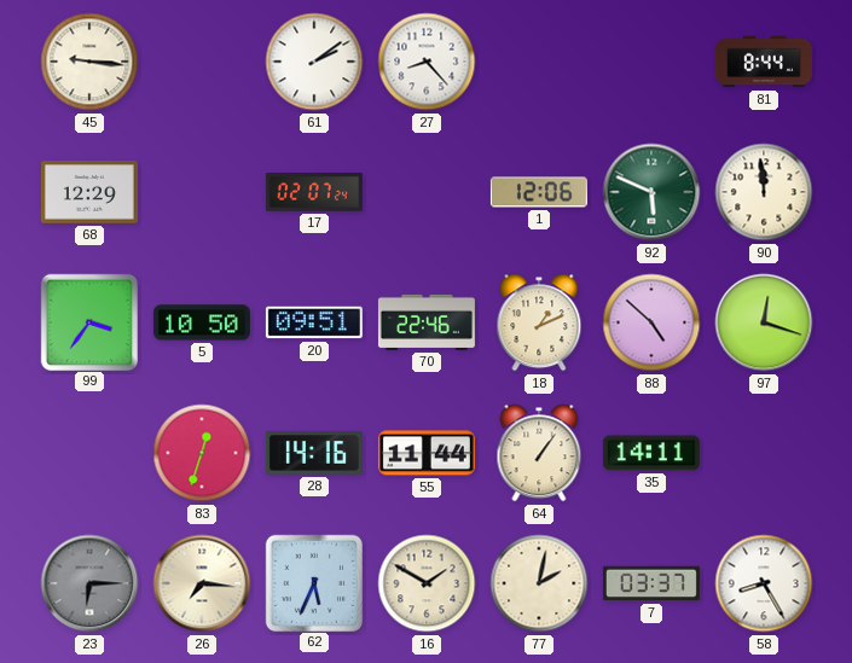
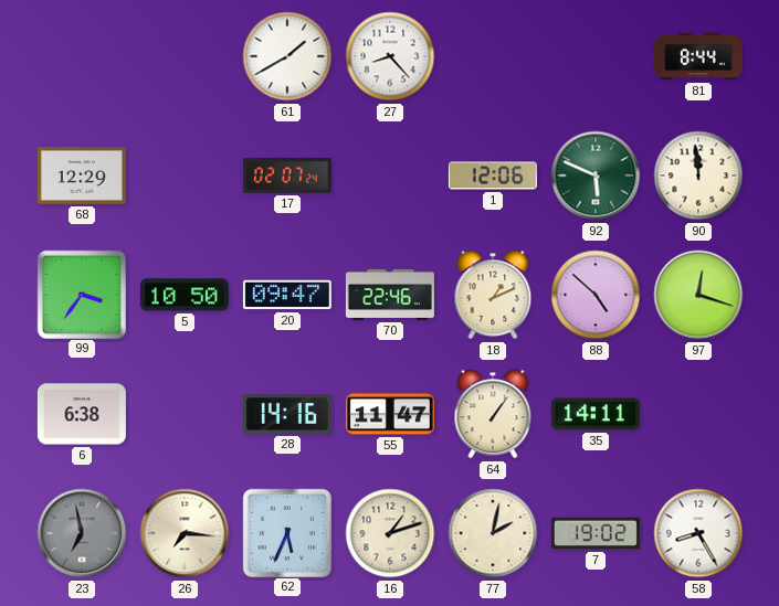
45: 9:16 -> none
61: 2:09 -> 1:40
20: 09:51 -> 09:47
6: none -> 6:38
83: 12:33 -> none
55: 11:44 -> 11:47
23: 6:15 -> 6:58
16: 1:50 -> 1:12
7: 03:37 -> 19:02
